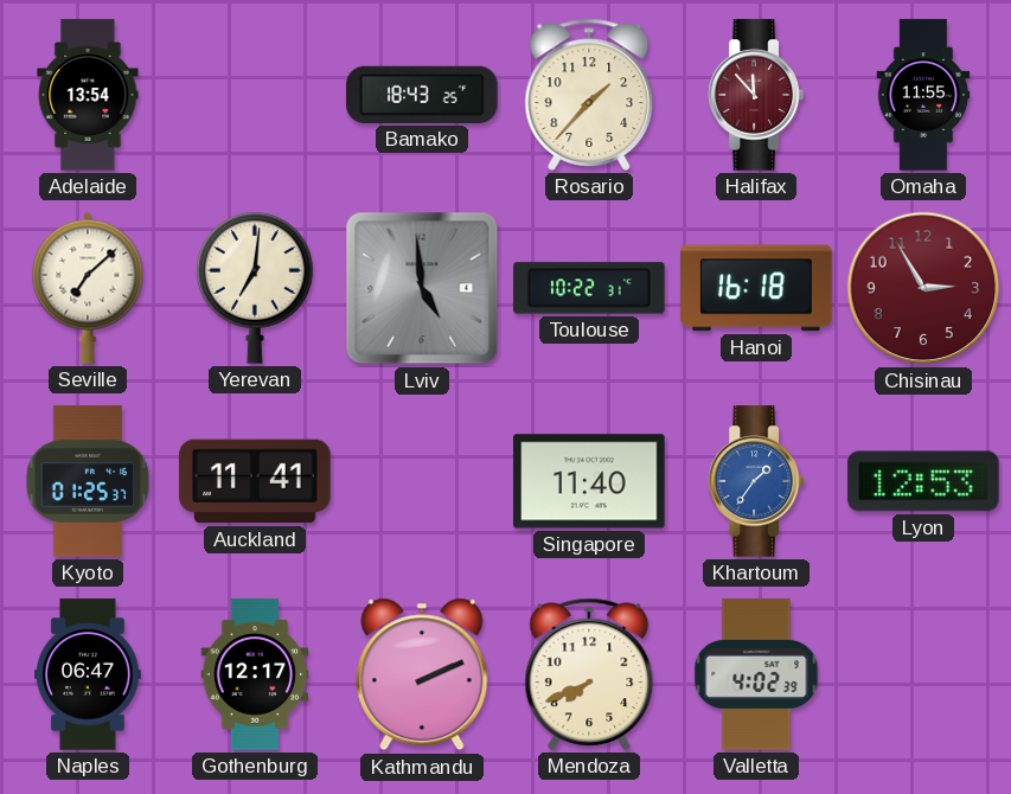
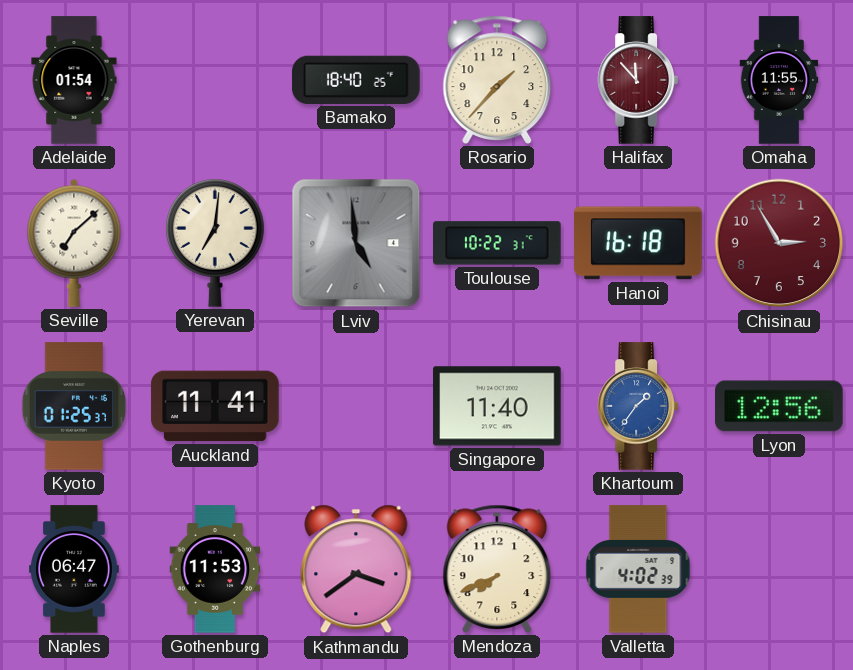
Adelaide: 13:54 -> 01:54
Bamako: 18:43 -> 18:40
Lyon: 12:53 -> 12:56
Gothenburg: 12:17 -> 11:53
Kathmandu: 2:11 -> 3:39
